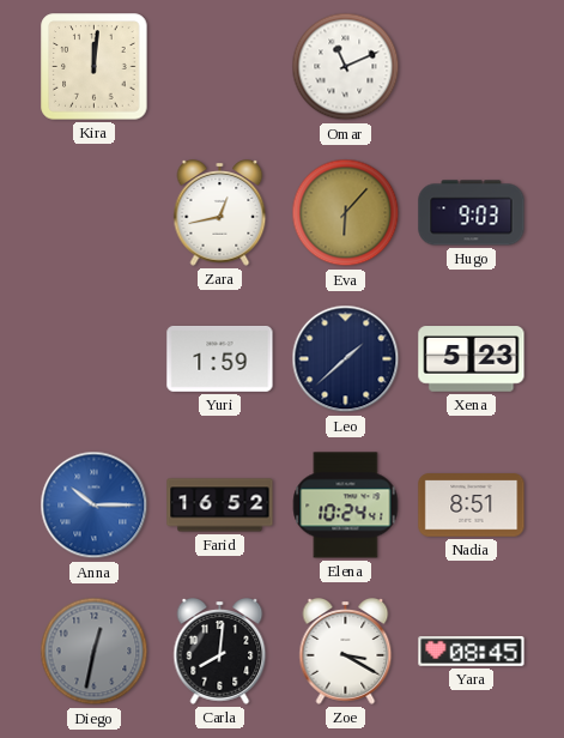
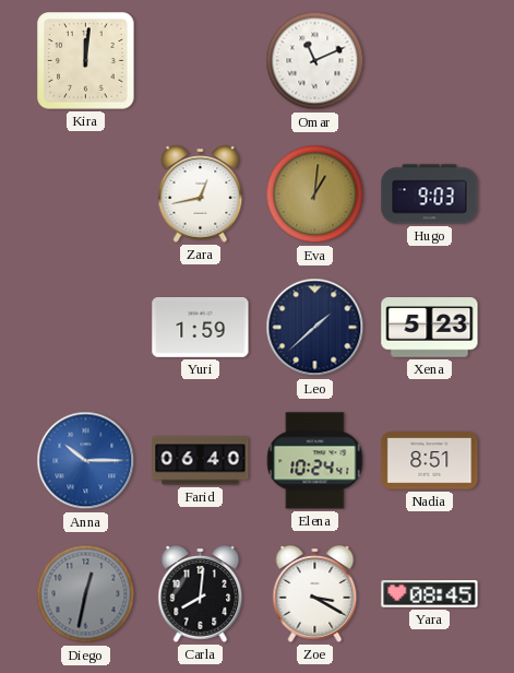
Eva: 6:07 -> 1:01
Farid: 16:52 -> 06:40
